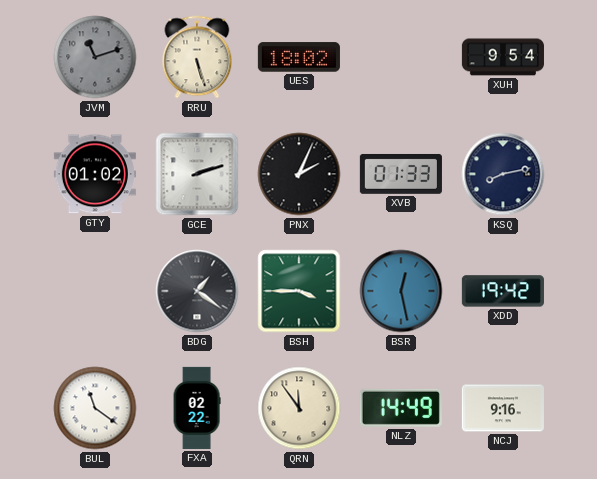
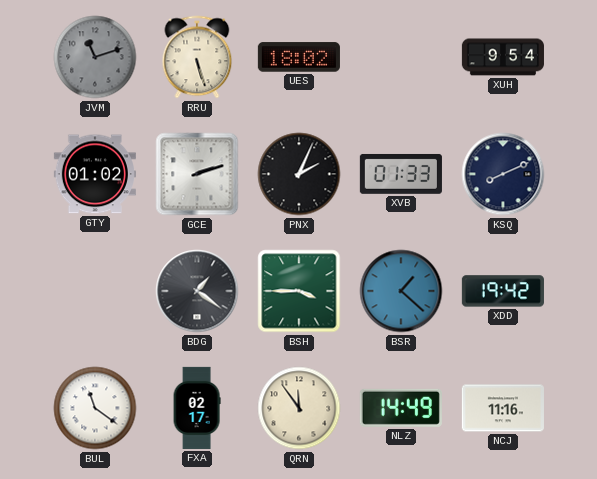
KSQ: 8:13 -> 8:11
BSR: 12:28 -> 1:22
FXA: 02:22 -> 02:17
NCJ: 9:16 -> 11:16
